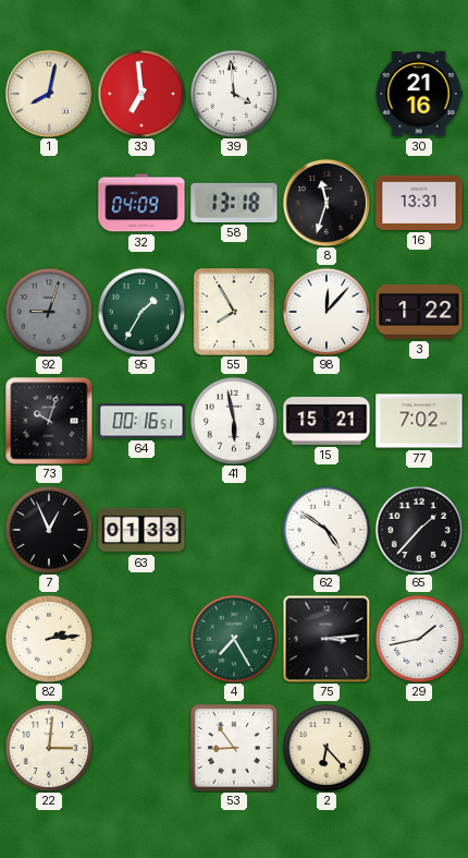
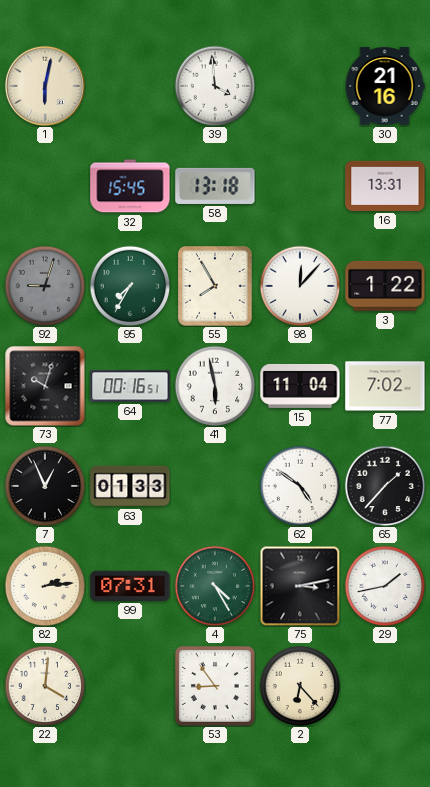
1: 8:02 -> 6:02
33: 6:59 -> none
32: 04:09 -> 15:45
8: 11:33 -> none
95: 1:35 -> 7:35
15: 15:21 -> 11:04
99: none -> 07:31
4: 7:25 -> 4:25
75: 3:14 -> 3:13
22: 3:01 -> 4:01
